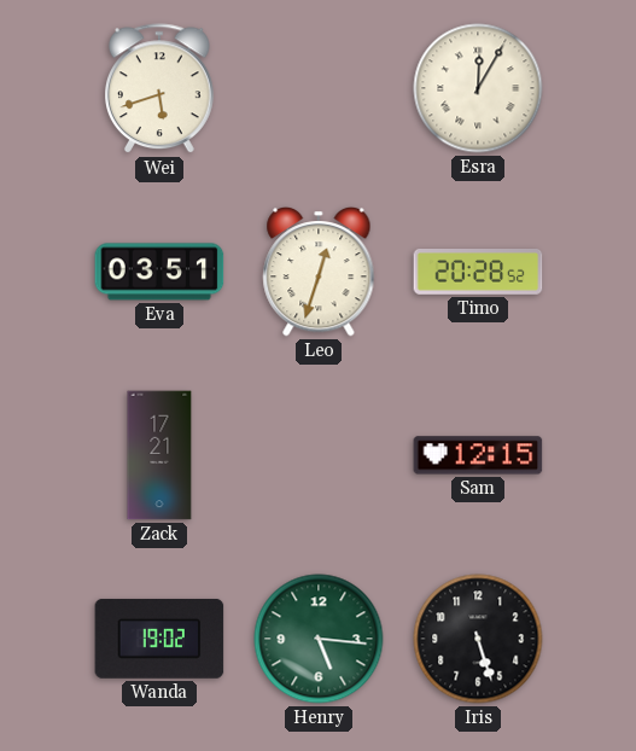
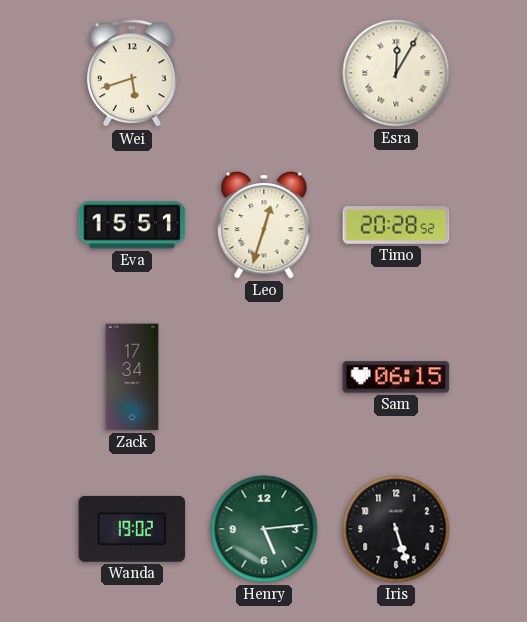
Eva: 03:51 -> 15:51
Zack: 17:21 -> 17:34
Sam: 12:15 -> 06:15
Henry: 5:16 -> 5:14
